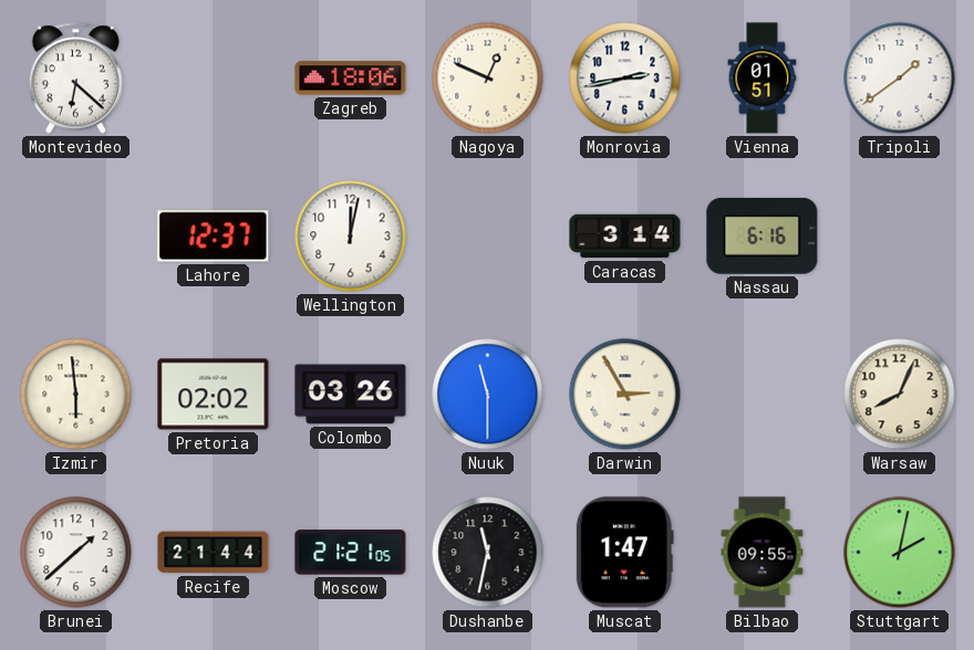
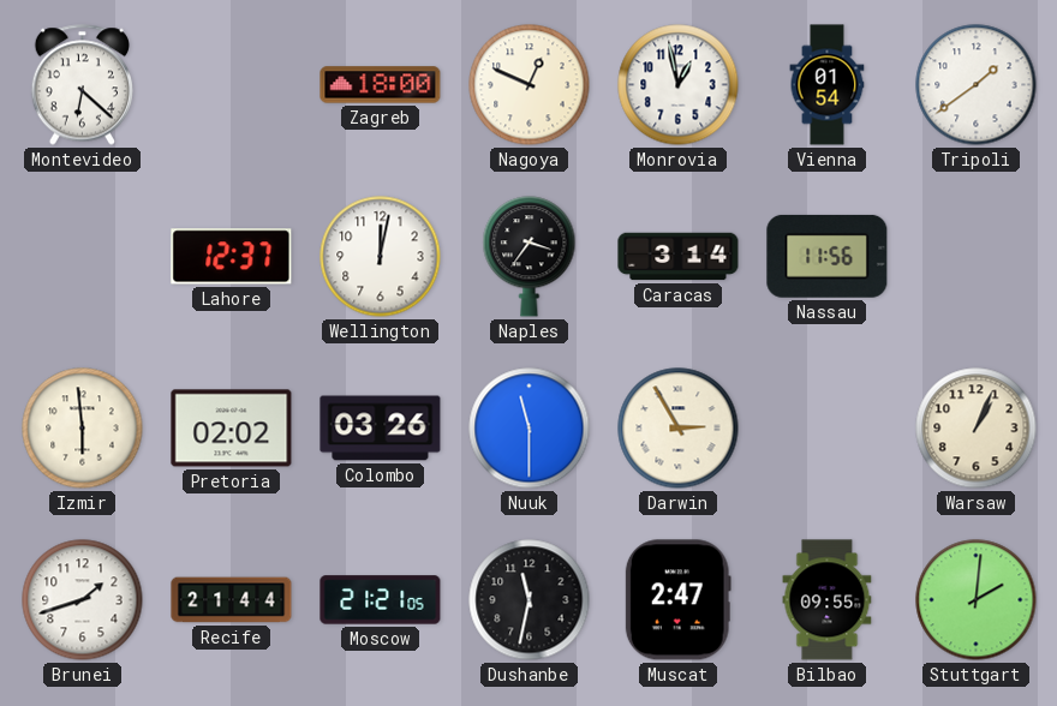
Zagreb: 18:06 -> 18:00
Monrovia: 2:43 -> 12:58
Vienna: 01:51 -> 01:54
Naples: none -> 3:36
Nassau: 6:16 -> 11:56
Warsaw: 8:04 -> 1:04
Brunei: 1:38 -> 1:42
Muscat: 1:47 -> 2:47
Stuttgart: 2:02 -> 2:01
